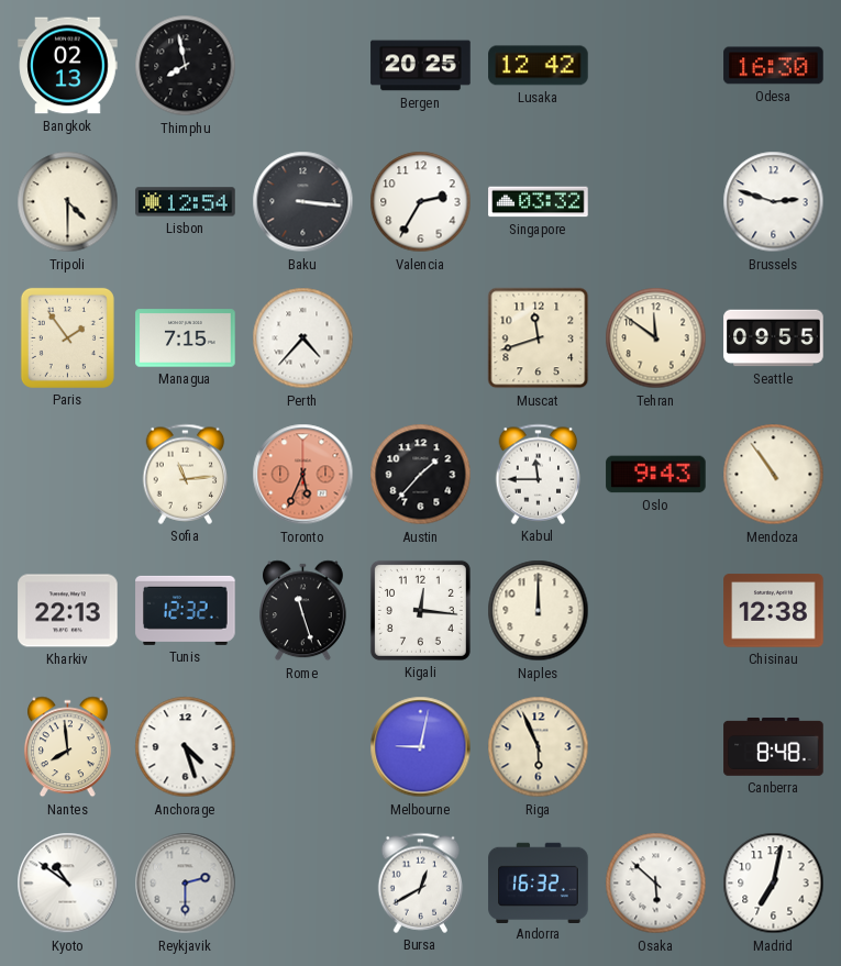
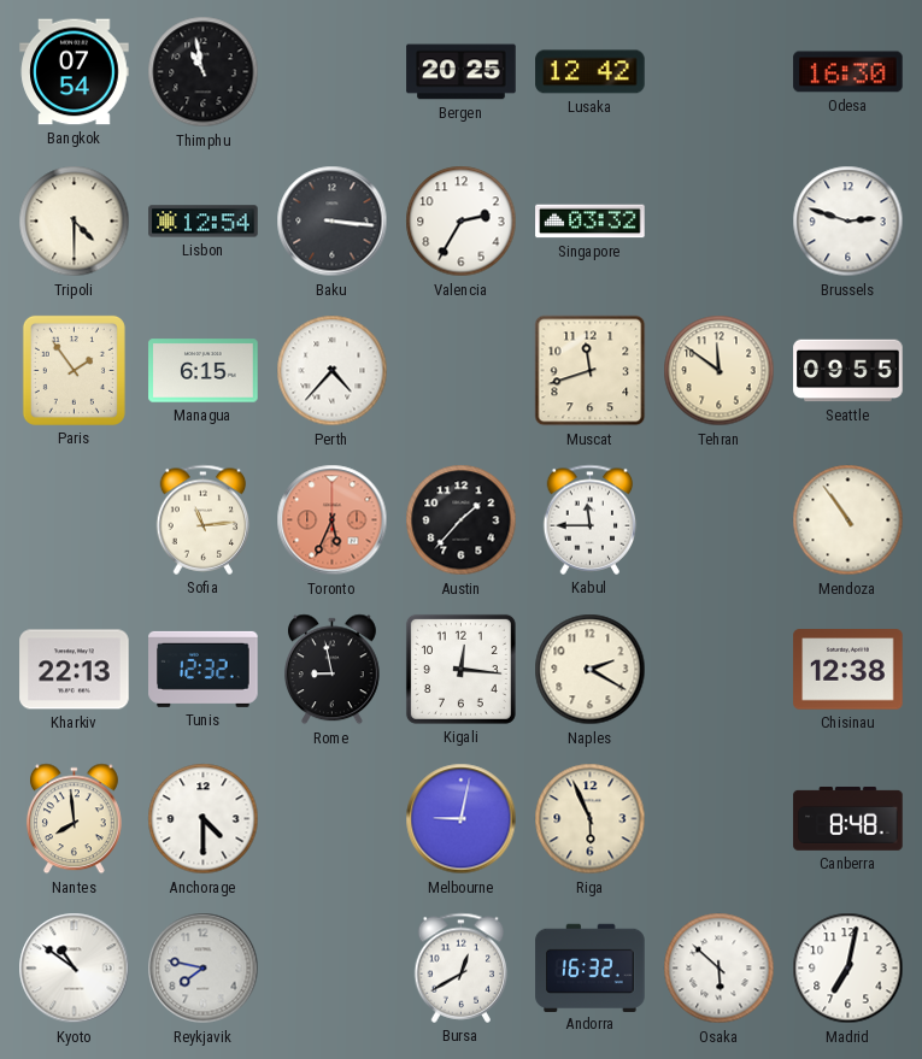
Bangkok: 02:13 -> 07:54
Thimphu: 7:58 -> 10:58
Managua: 7:15 -> 6:15
Oslo: 9:43 -> none
Rome: 11:27 -> 8:58
Naples: 12:00 -> 2:20
Anchorage: 4:27 -> 4:30
Reykjavik: 2:30 -> 7:47
